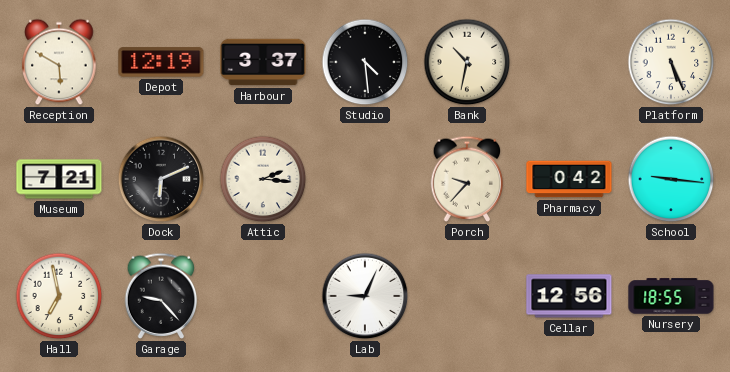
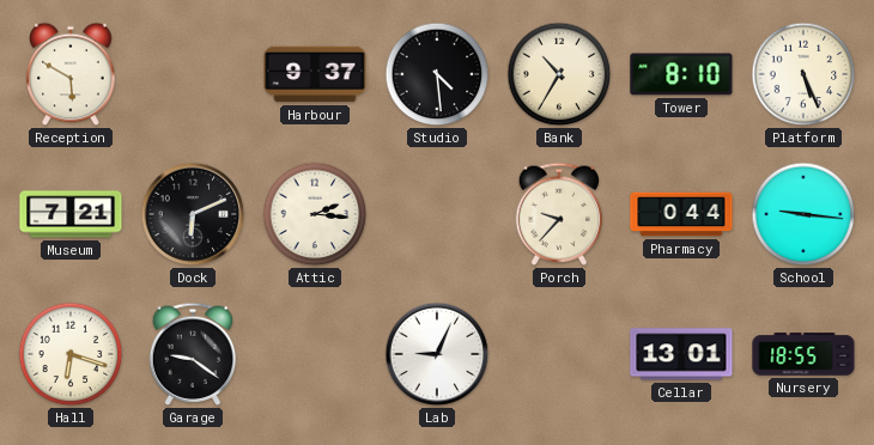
Depot: 12:19 -> none
Harbour: 3:37 -> 9:37
Bank: 10:32 -> 10:35
Tower: none -> 8:10
Pharmacy: 0:42 -> 0:44
Hall: 6:58 -> 6:18
Garage: 9:23 -> 9:21
Cellar: 12:56 -> 13:01
